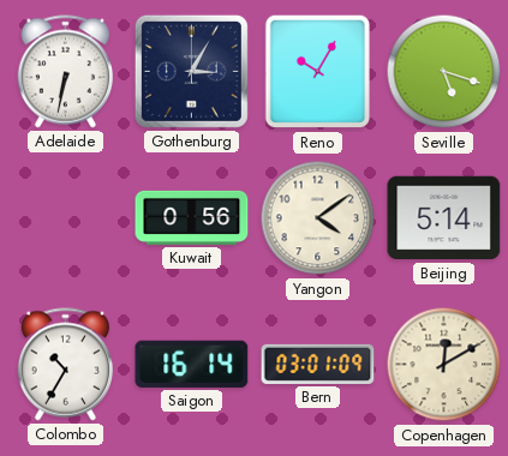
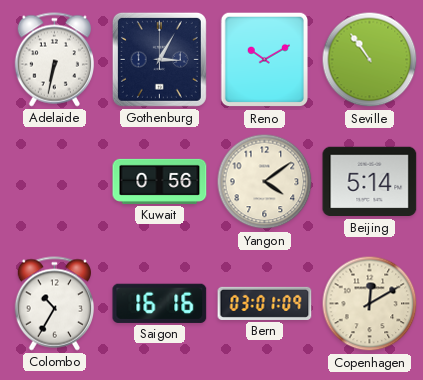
Reno: 10:05 -> 10:10
Seville: 5:18 -> 10:54
Saigon: 16:14 -> 16:16
